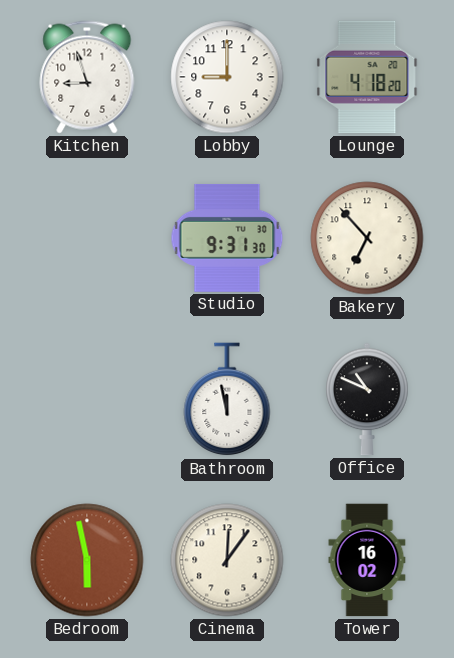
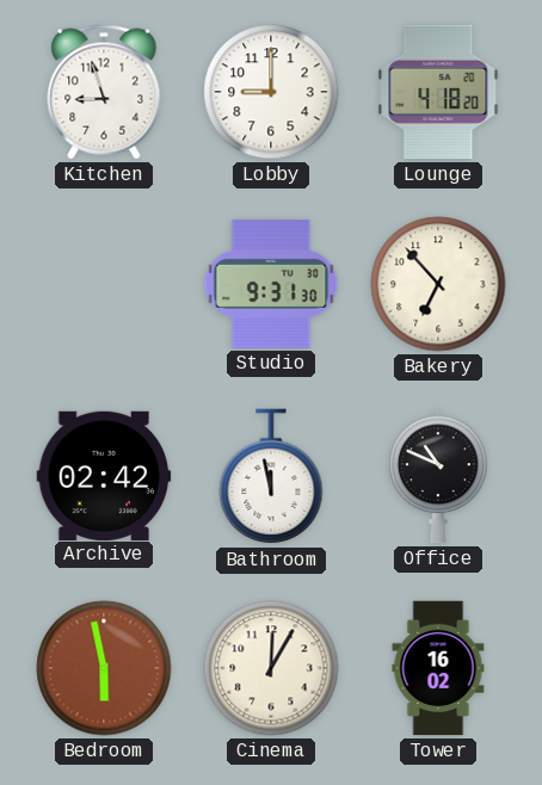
Archive: none -> 02:42
Cinema: 12:06 -> 12:05
